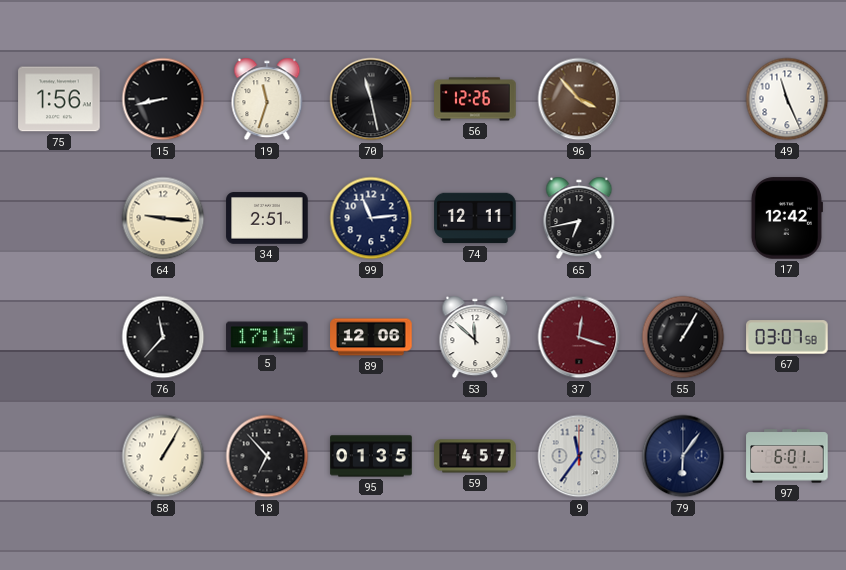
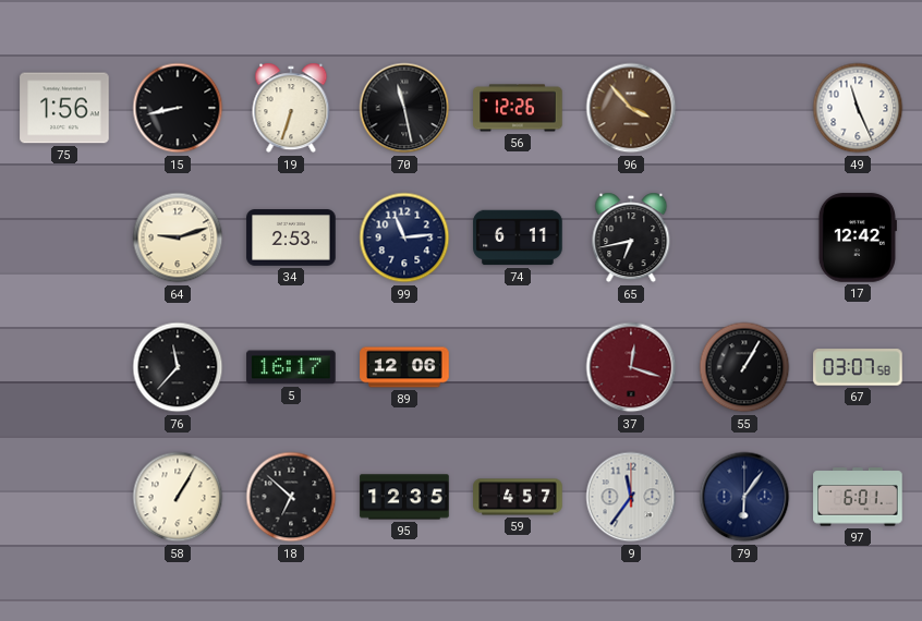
19: 11:33 -> 6:33
64: 9:16 -> 9:12
34: 2:51 -> 2:53
74: 12:11 -> 6:11
5: 17:15 -> 16:17
53: 11:52 -> none
18: 6:53 -> 6:52
95: 01:35 -> 12:35
